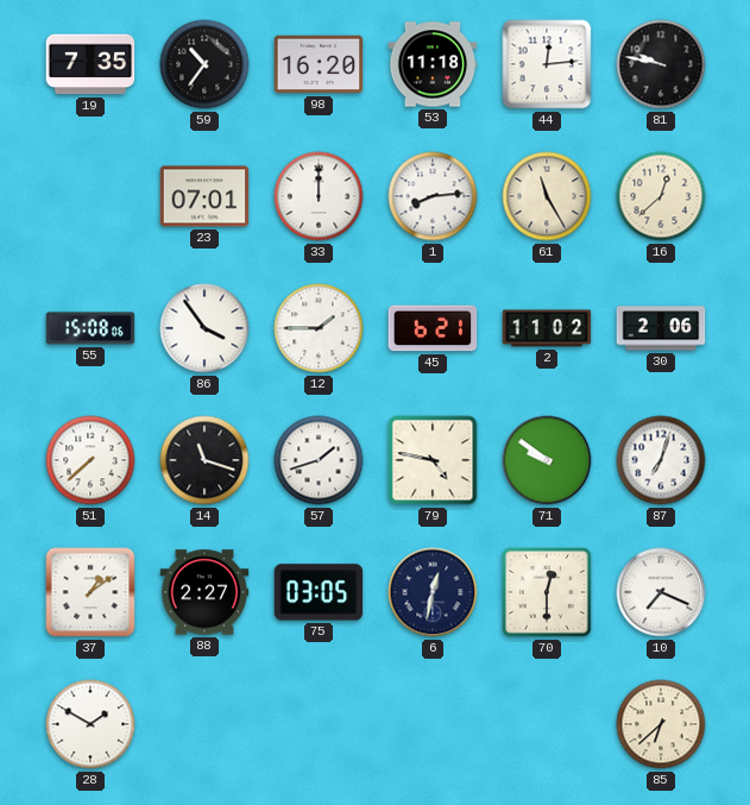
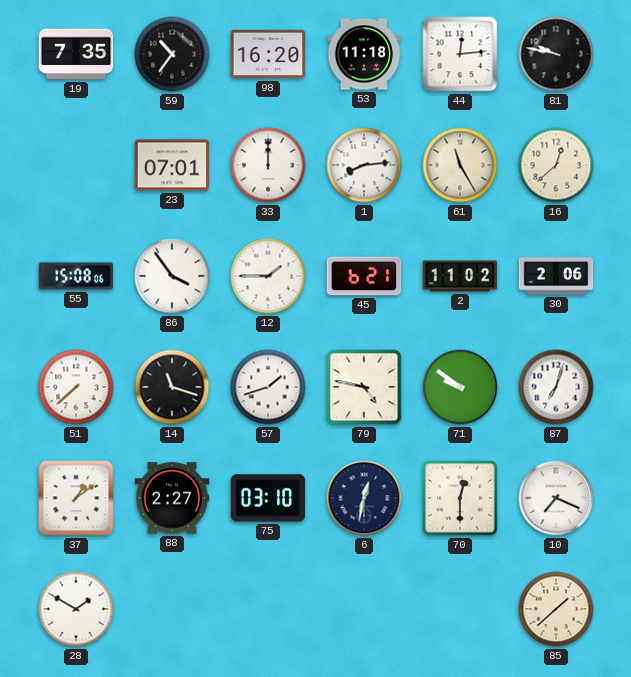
75: 03:05 -> 03:10
85: 6:38 -> 1:38
